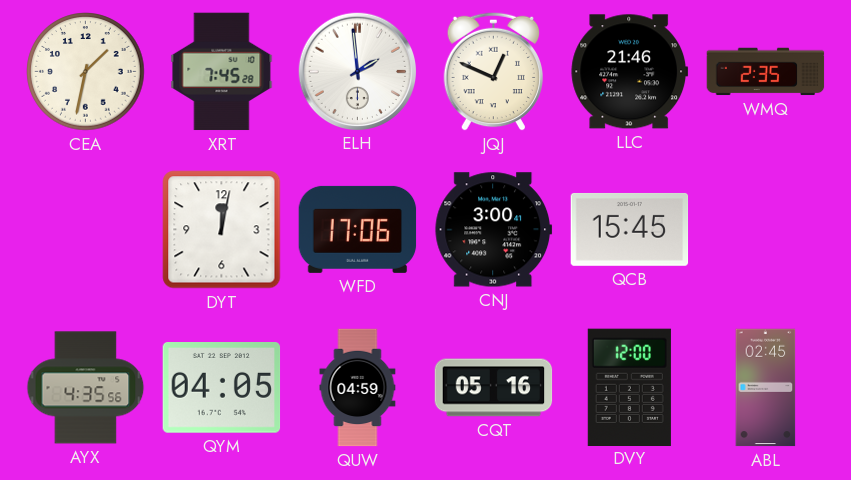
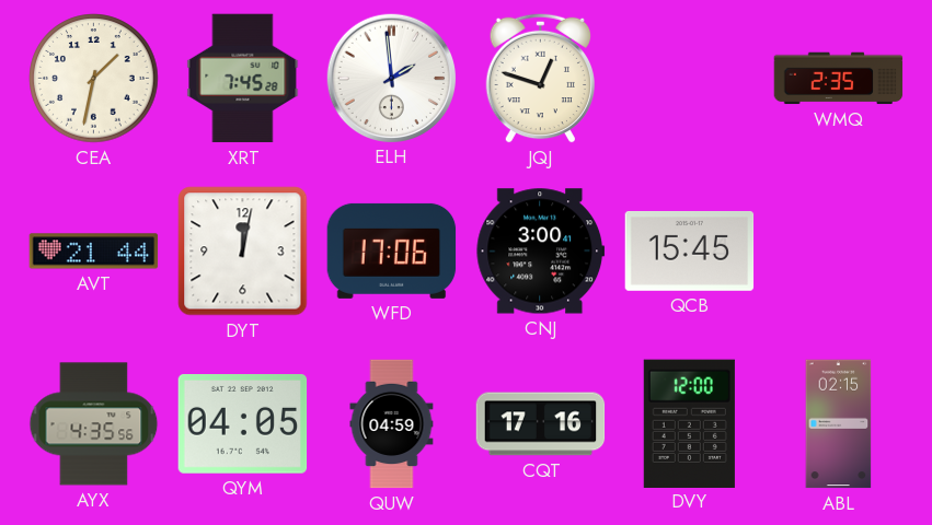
JQJ: 12:49 -> 12:48
LLC: 21:46 -> none
AVT: none -> 21:44
CQT: 05:16 -> 17:16
ABL: 02:45 -> 02:15
